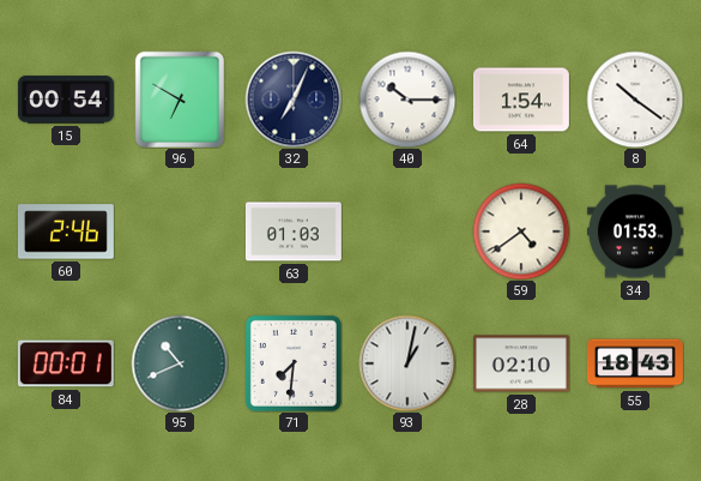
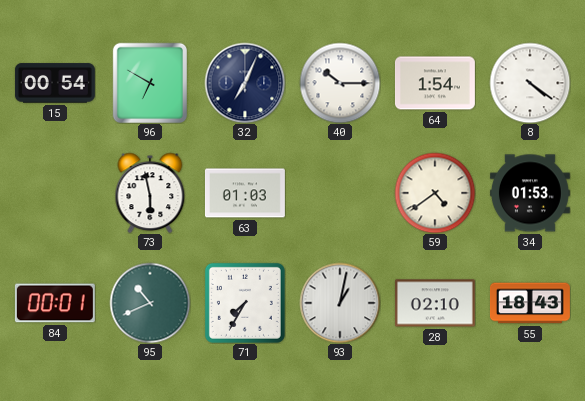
8: 10:21 -> 4:21
60: 2:46 -> none
73: none -> 5:58
71: 7:31 -> 7:35
